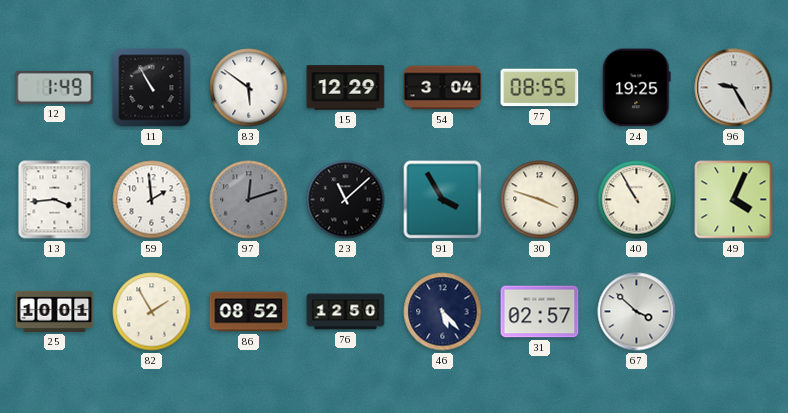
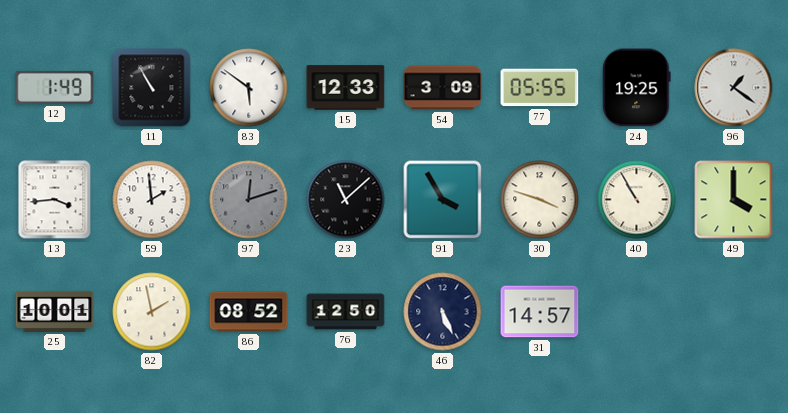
15: 12:29 -> 12:33
54: 3:04 -> 3:09
77: 08:55 -> 05:55
96: 9:25 -> 1:21
49: 4:04 -> 4:00
82: 1:55 -> 1:58
46: 5:23 -> 5:26
31: 02:57 -> 14:57
67: 3:52 -> none
